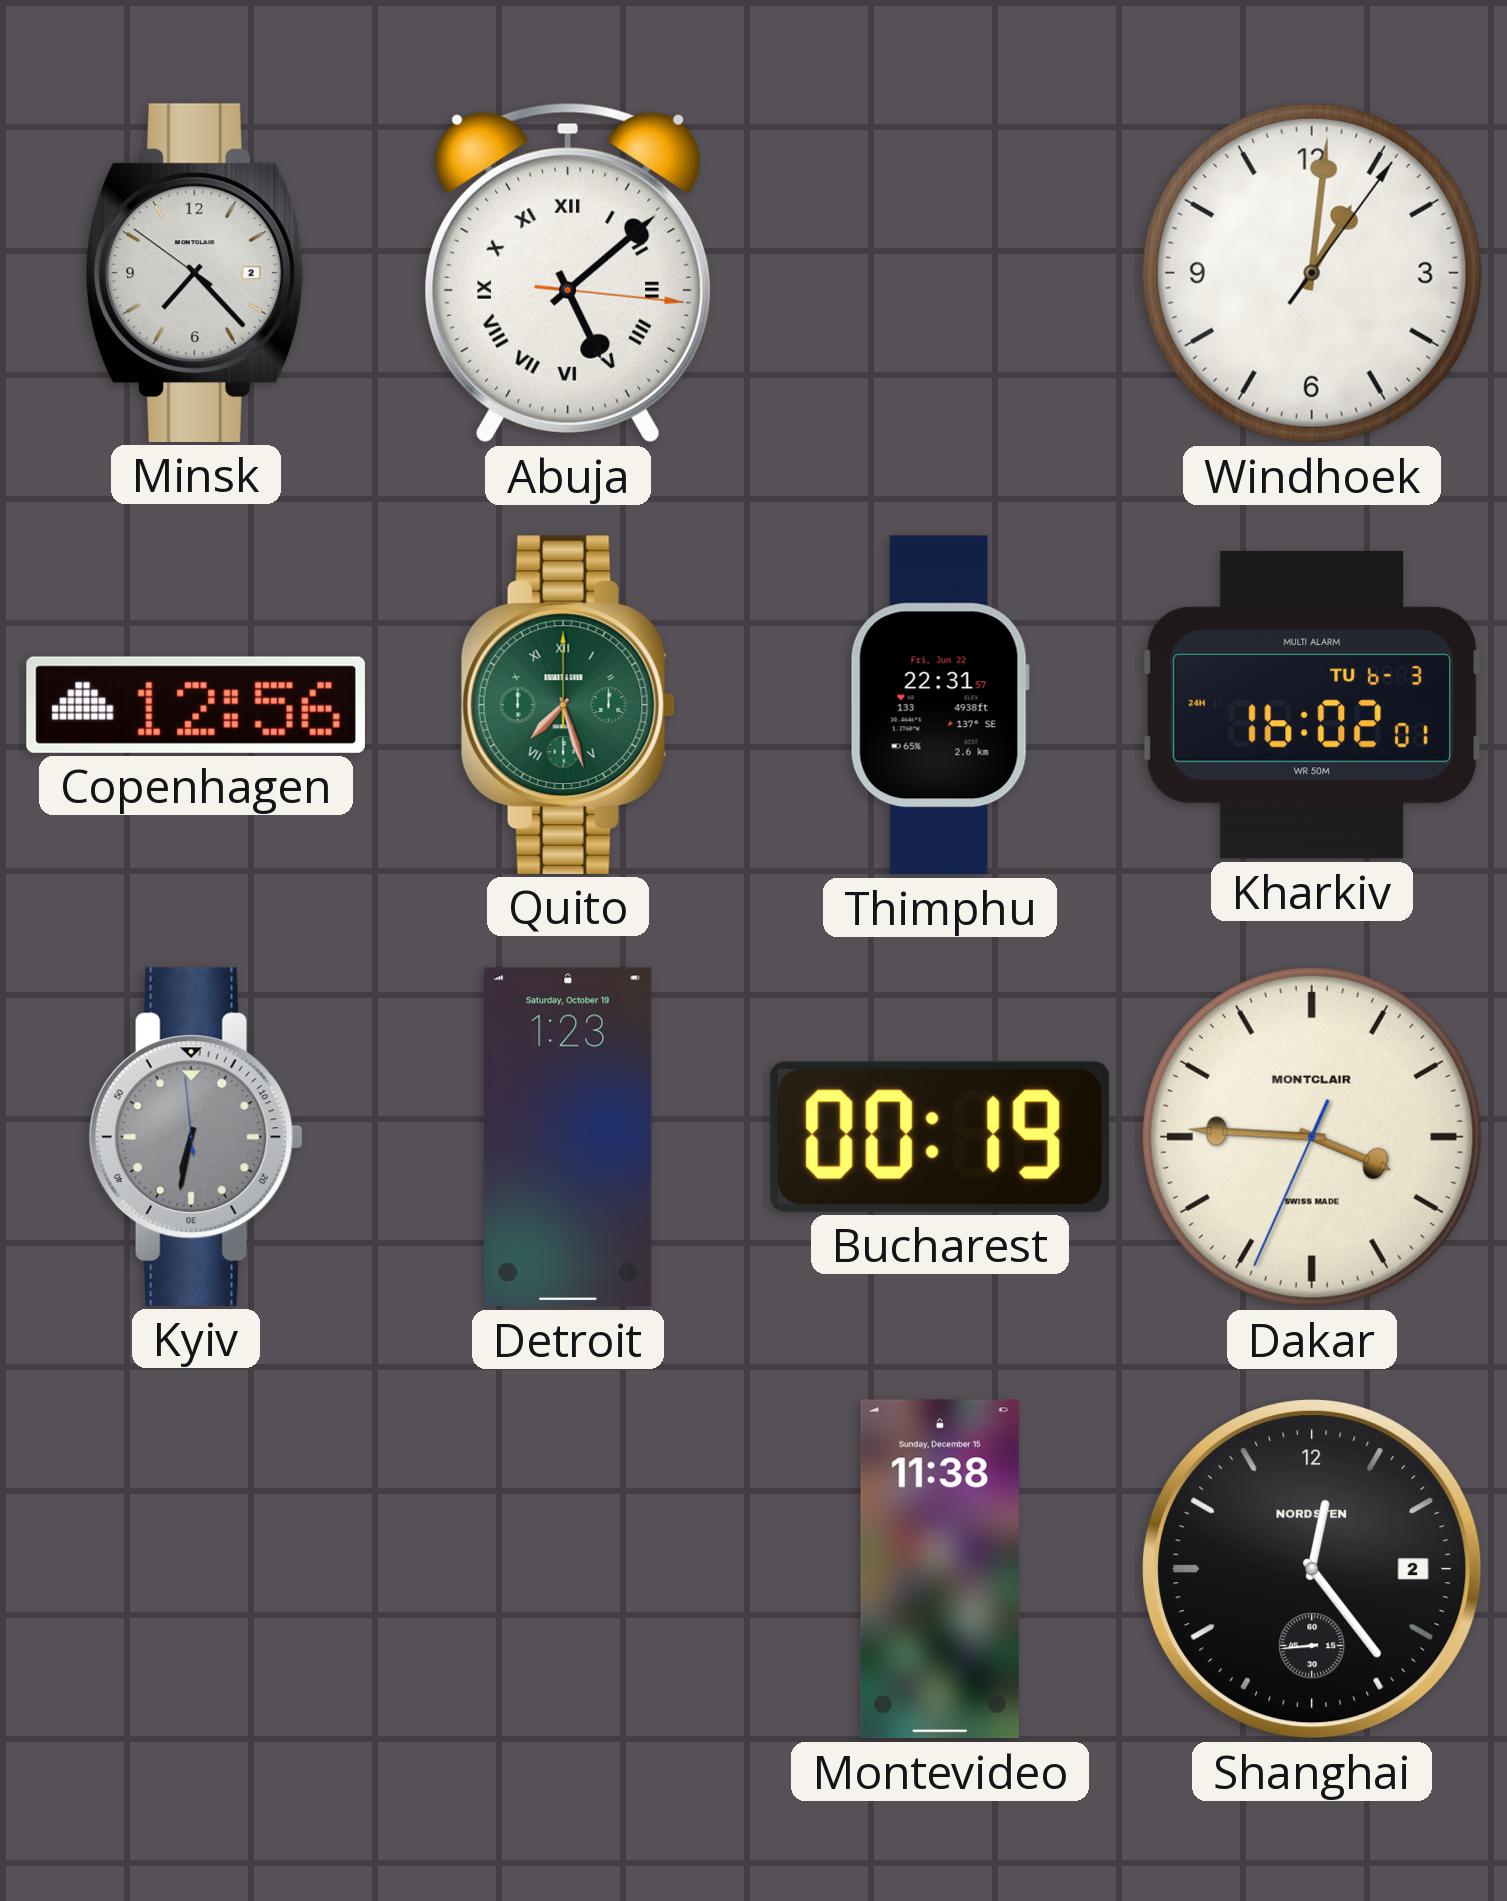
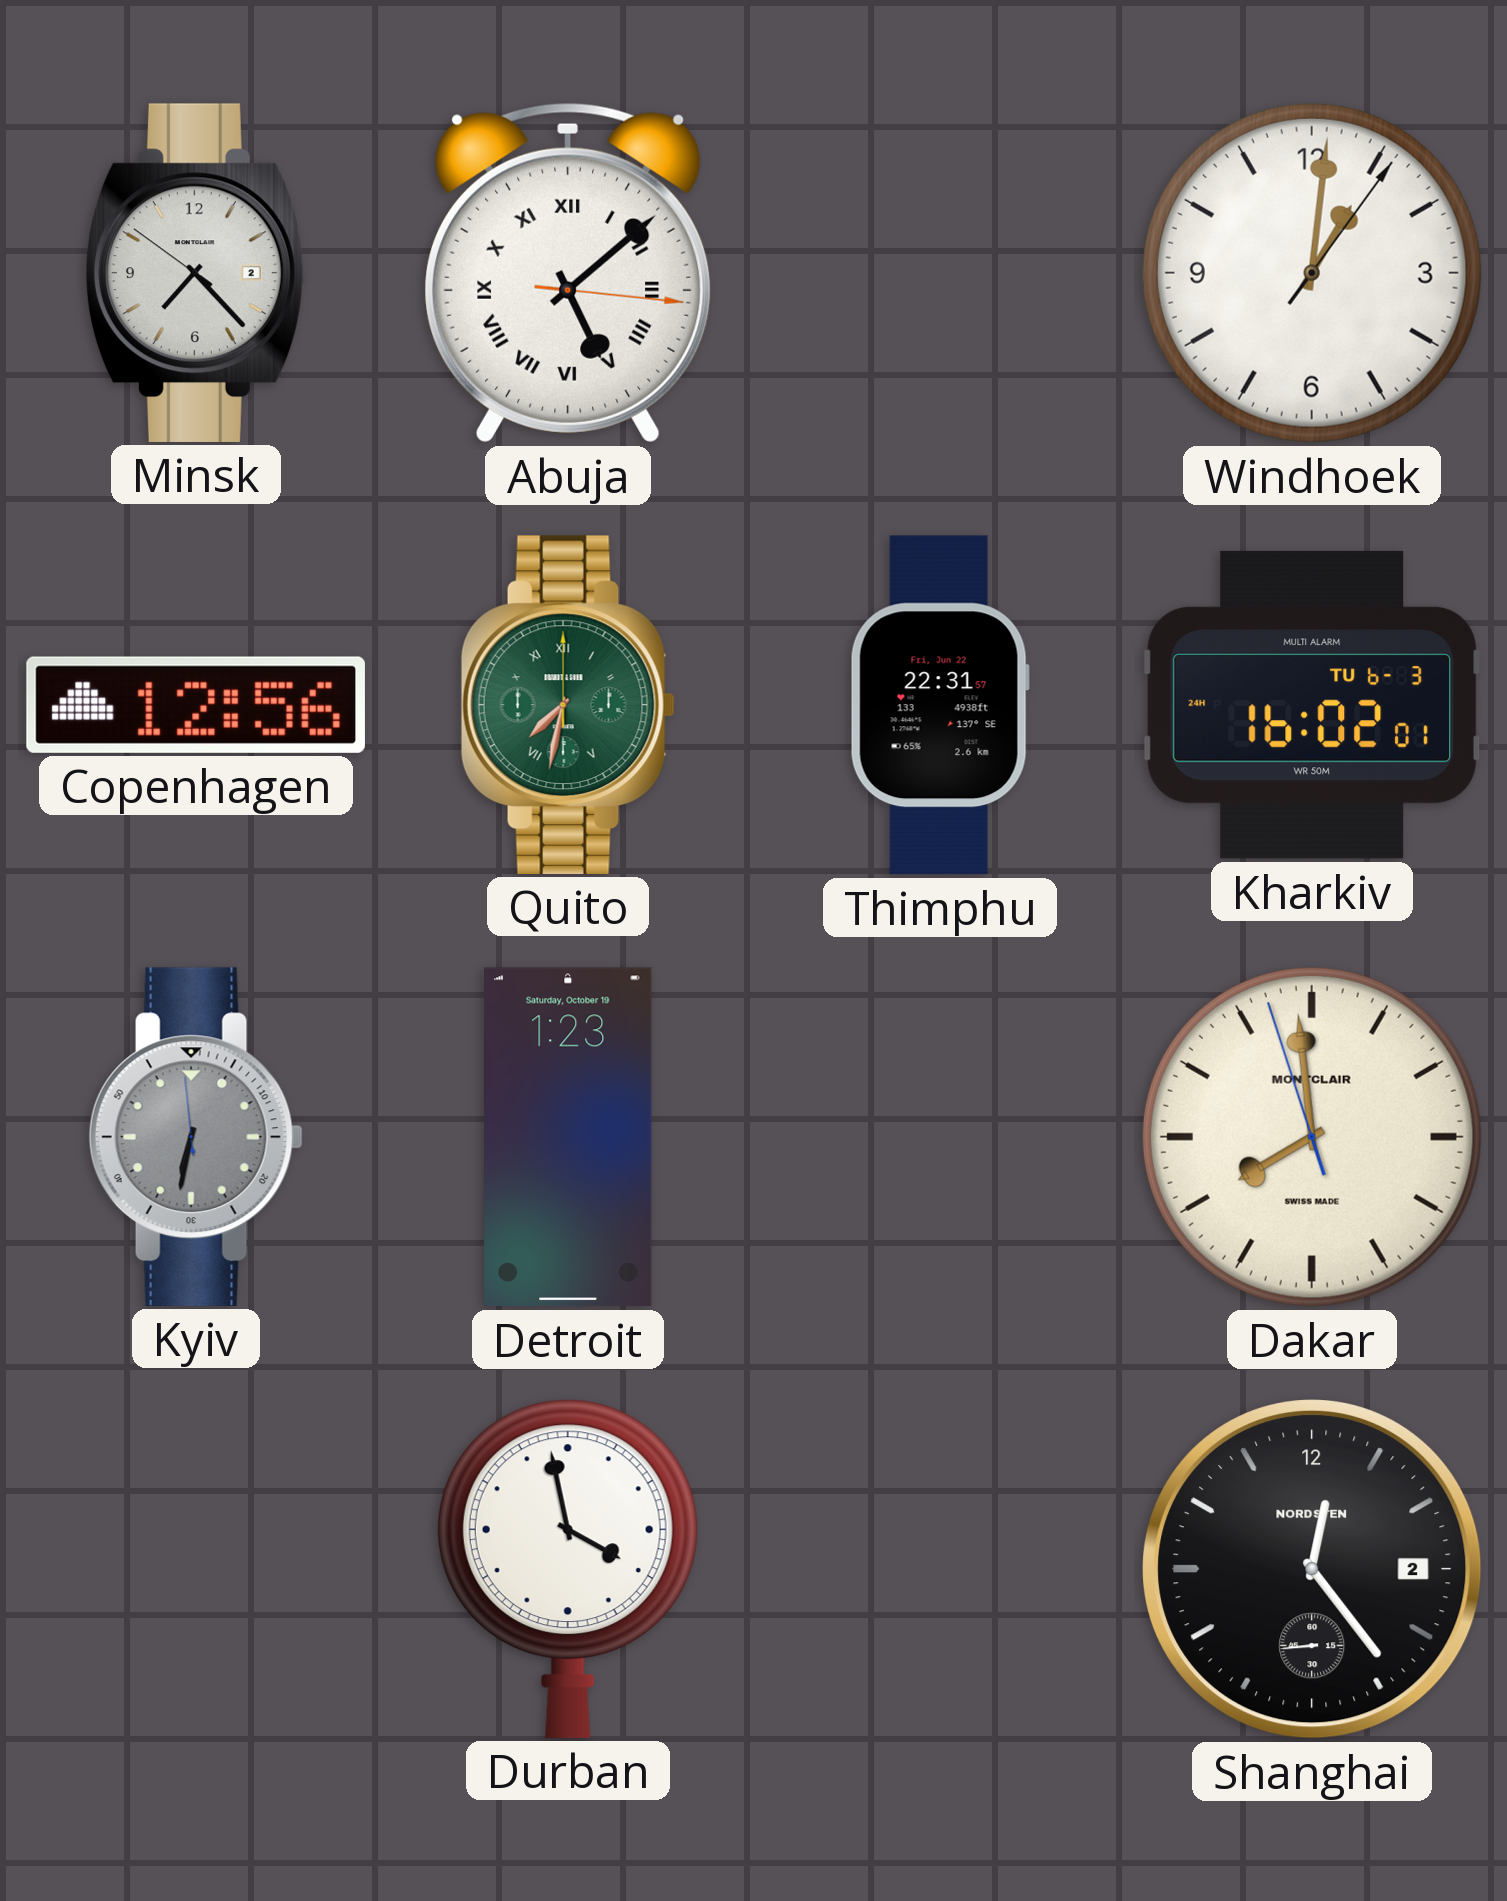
Quito: 7:27 -> 7:32
Bucharest: 00:19 -> none
Dakar: 3:45 -> 7:58
Durban: none -> 3:58
Montevideo: 11:38 -> none
